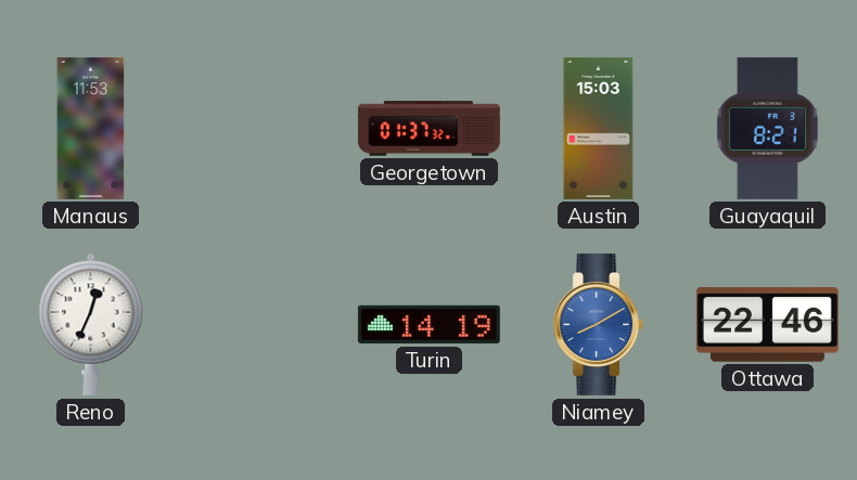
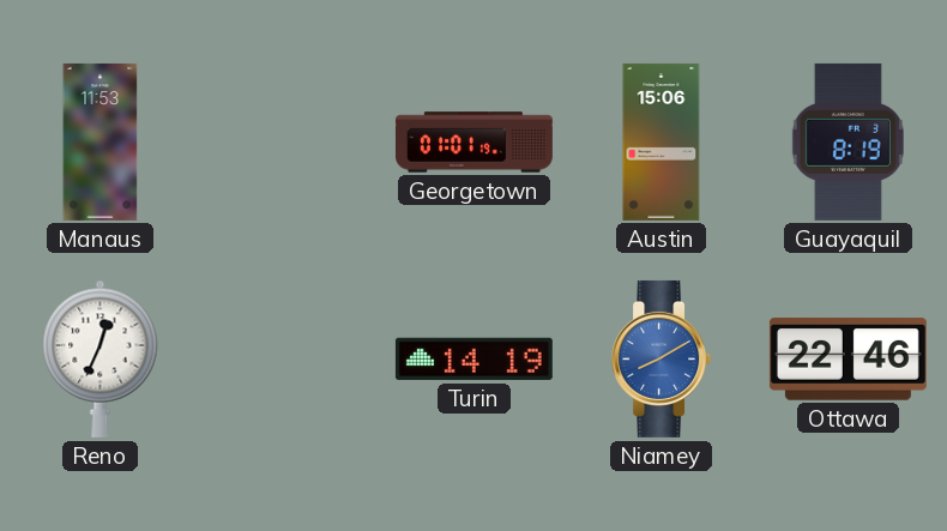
Georgetown: 01:37 -> 01:01
Austin: 15:03 -> 15:06
Guayaquil: 8:21 -> 8:19
